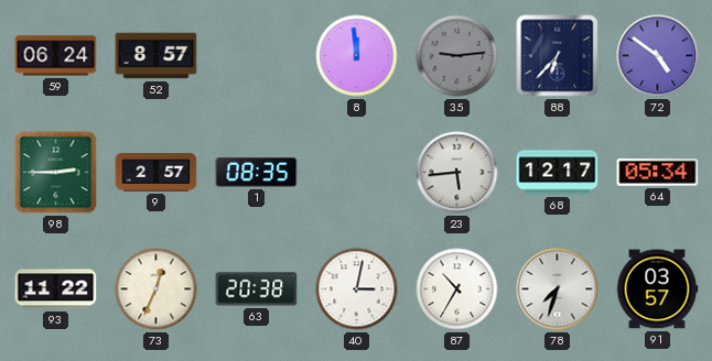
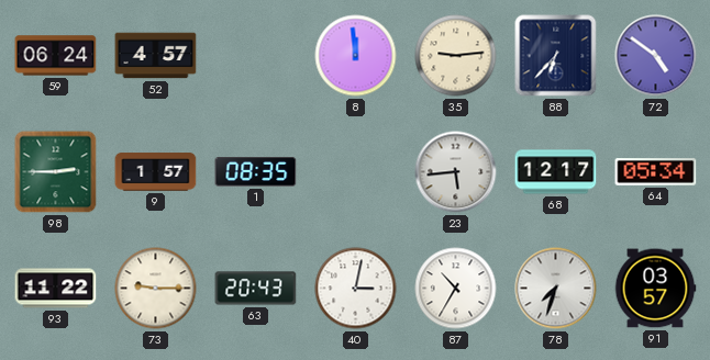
52: 8:57 -> 4:57
35 dial: grey -> cream
9: 2:57 -> 1:57
73: 12:34 -> 9:15
63: 20:38 -> 20:43
